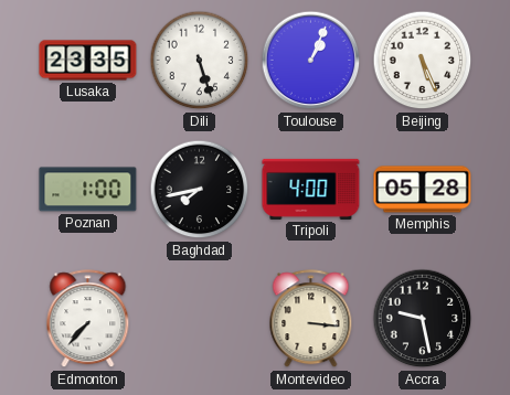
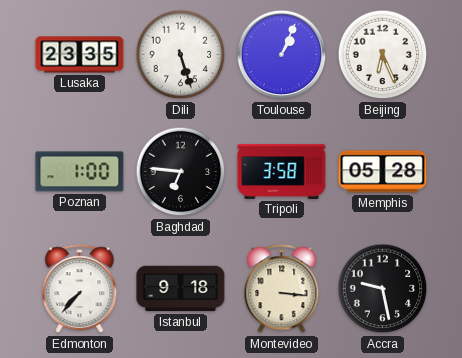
Beijing: 5:26 -> 6:26
Baghdad: 7:43 -> 6:46
Tripoli: 4:00 -> 3:58
Istanbul: none -> 9:18
